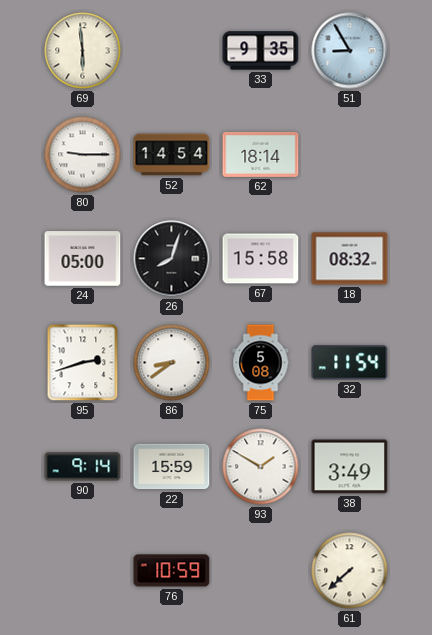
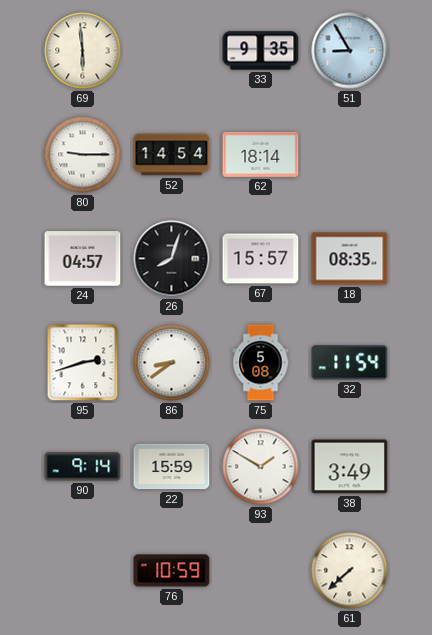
24: 05:00 -> 04:57
67: 15:58 -> 15:57
18: 08:32 -> 08:35
